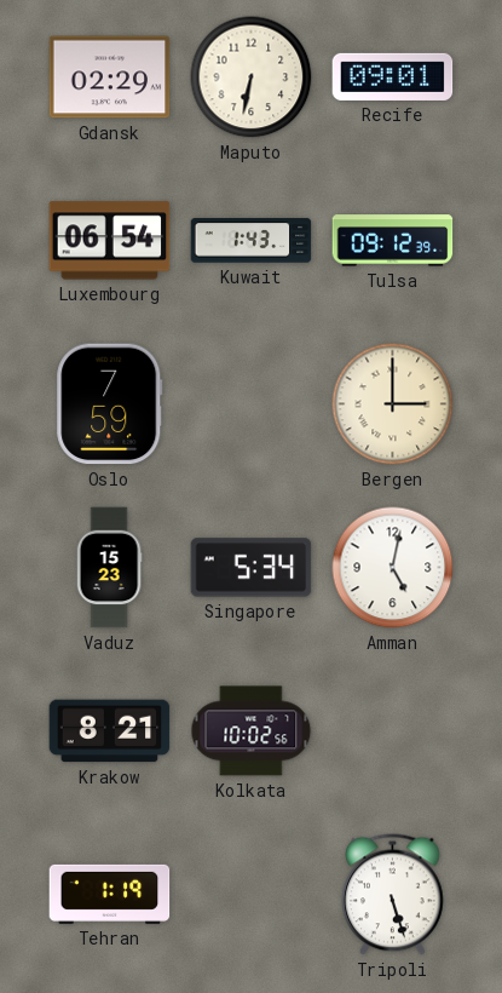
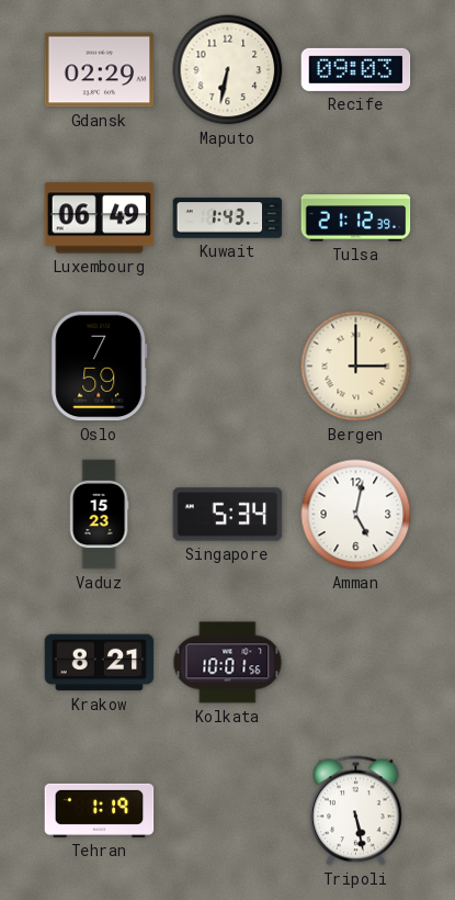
Recife: 09:01 -> 09:03
Luxembourg: 06:54 -> 06:49
Tulsa: 09:12 -> 21:12
Kolkata: 10:02 -> 10:01
Tripoli: 5:27 -> 5:28
